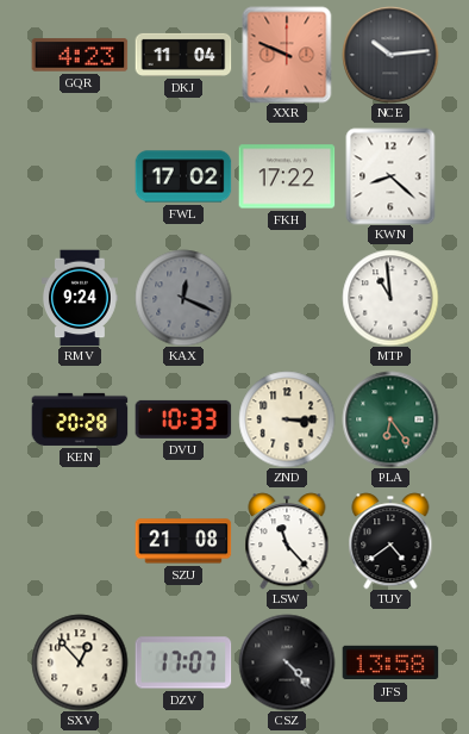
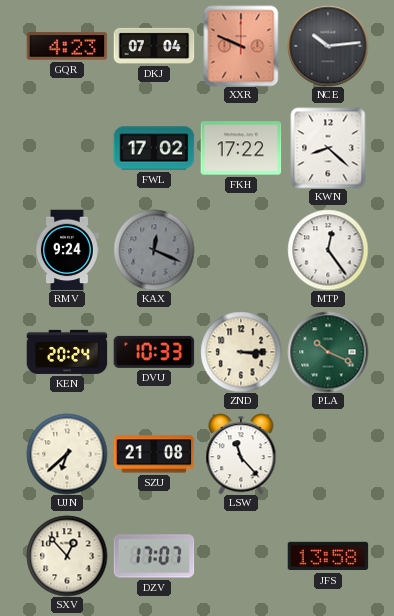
DKJ: 11:04 -> 07:04
MTP: 10:59 -> 12:24
KEN: 20:28 -> 20:24
PLA: 6:24 -> 10:19
UJN: none -> 6:38
TUY: 4:39 -> none
CSZ: 4:23 -> none
